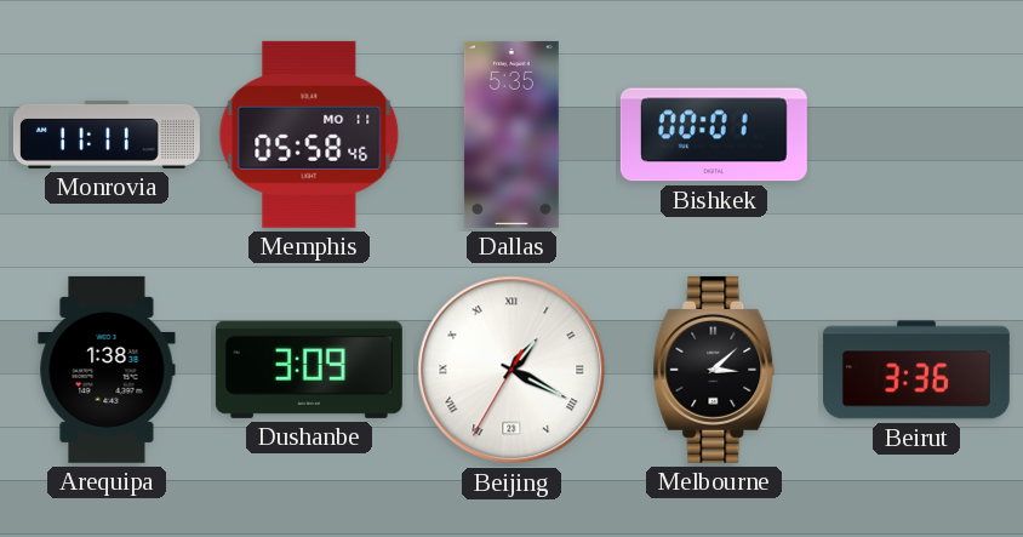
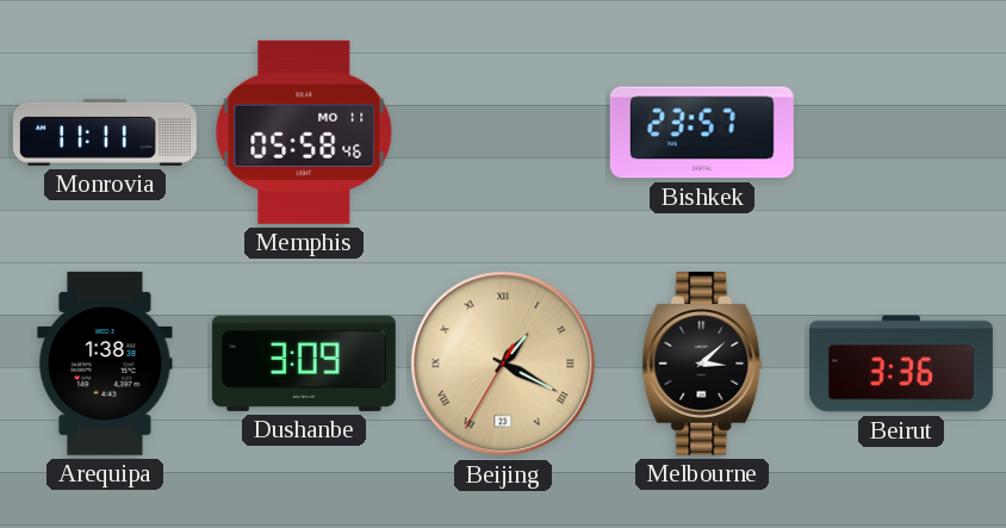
Dallas: 5:35 -> none
Bishkek: 00:01 -> 23:57
Beijing dial: white -> champagne
